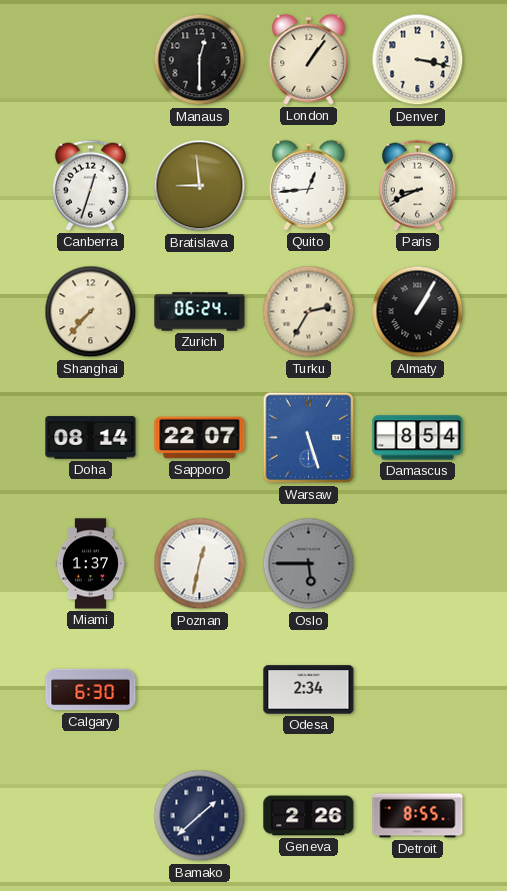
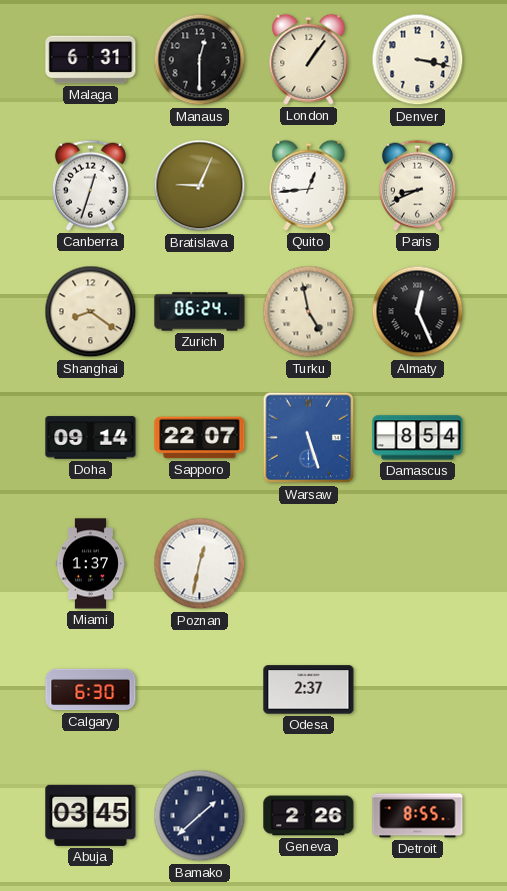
Malaga: none -> 6:31
Bratislava: 8:59 -> 9:04
Shanghai: 7:37 -> 8:21
Turku: 2:35 -> 4:58
Almaty: 1:05 -> 12:26
Doha: 08:14 -> 09:14
Oslo: 5:45 -> none
Odesa: 2:34 -> 2:37
Abuja: none -> 03:45
